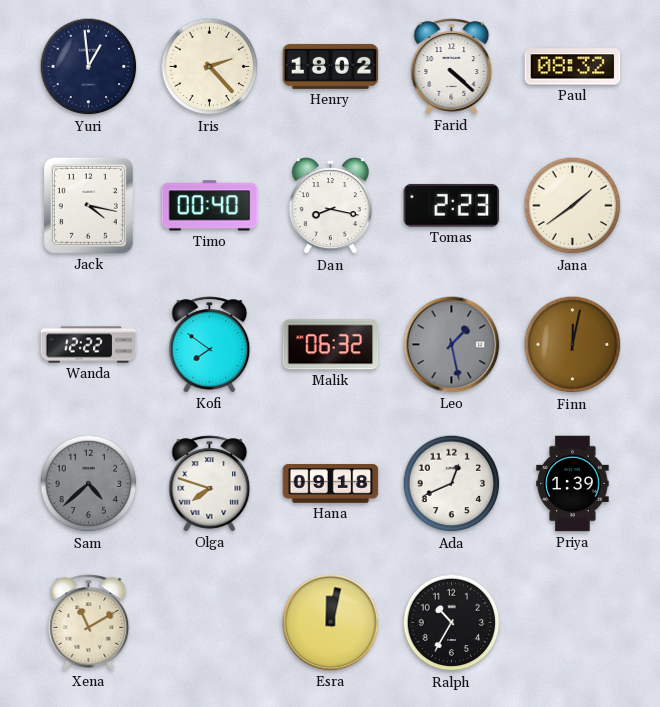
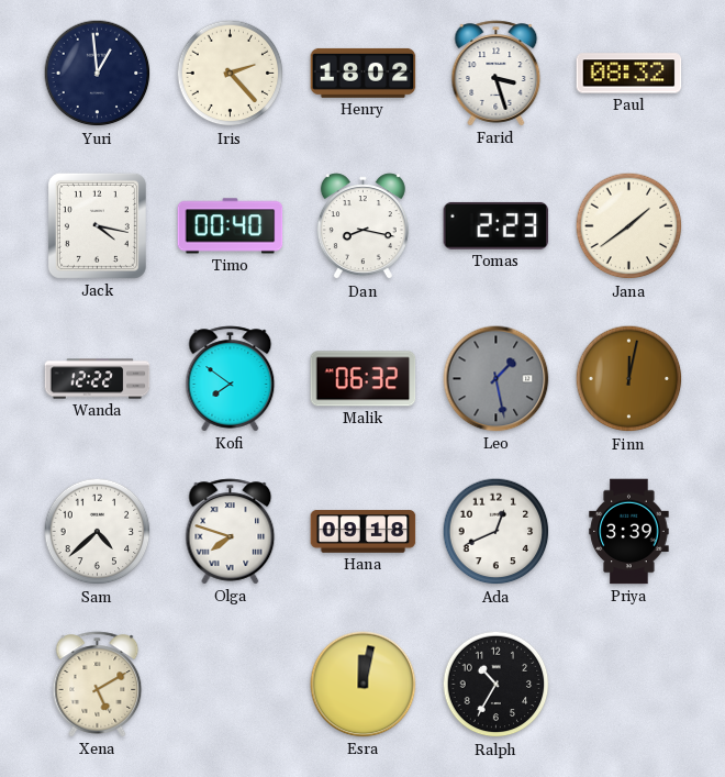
Farid: 4:22 -> 3:27
Sam dial: grey -> white
Priya: 1:39 -> 3:39
Xena: 11:10 -> 5:10
